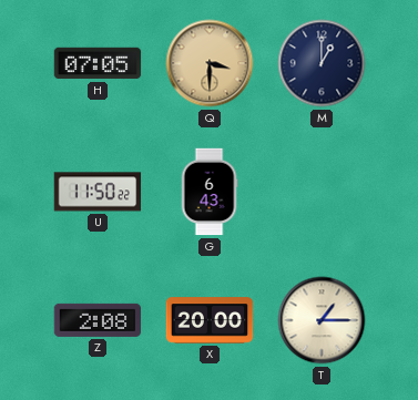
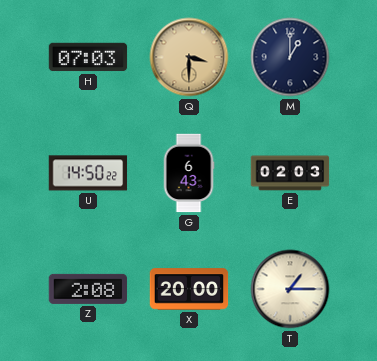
H: 07:05 -> 07:03
U: 11:50 -> 14:50
E: none -> 02:03
